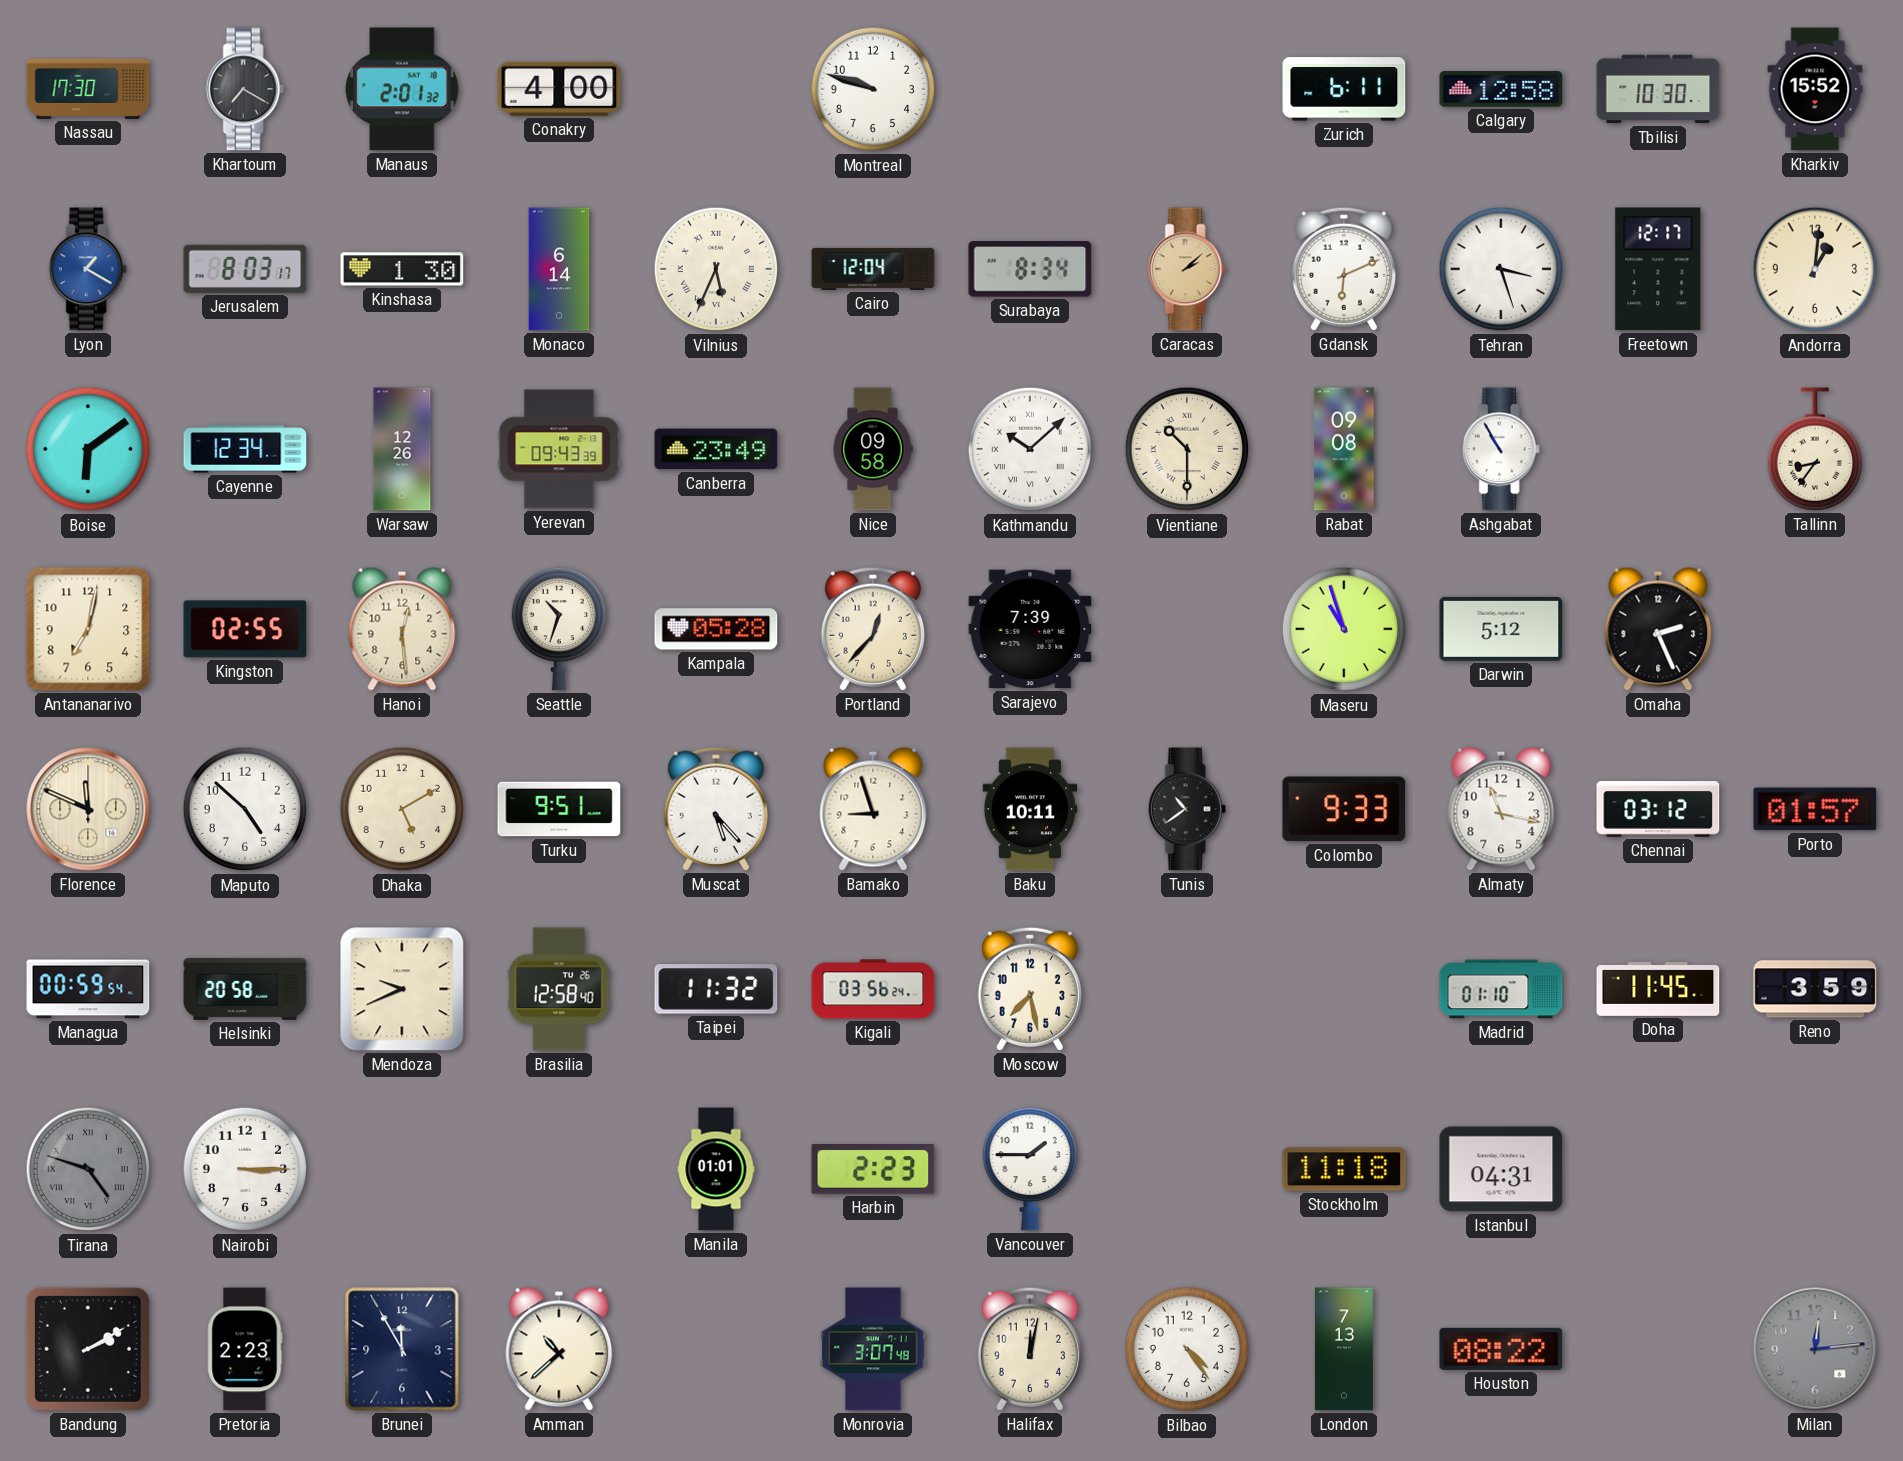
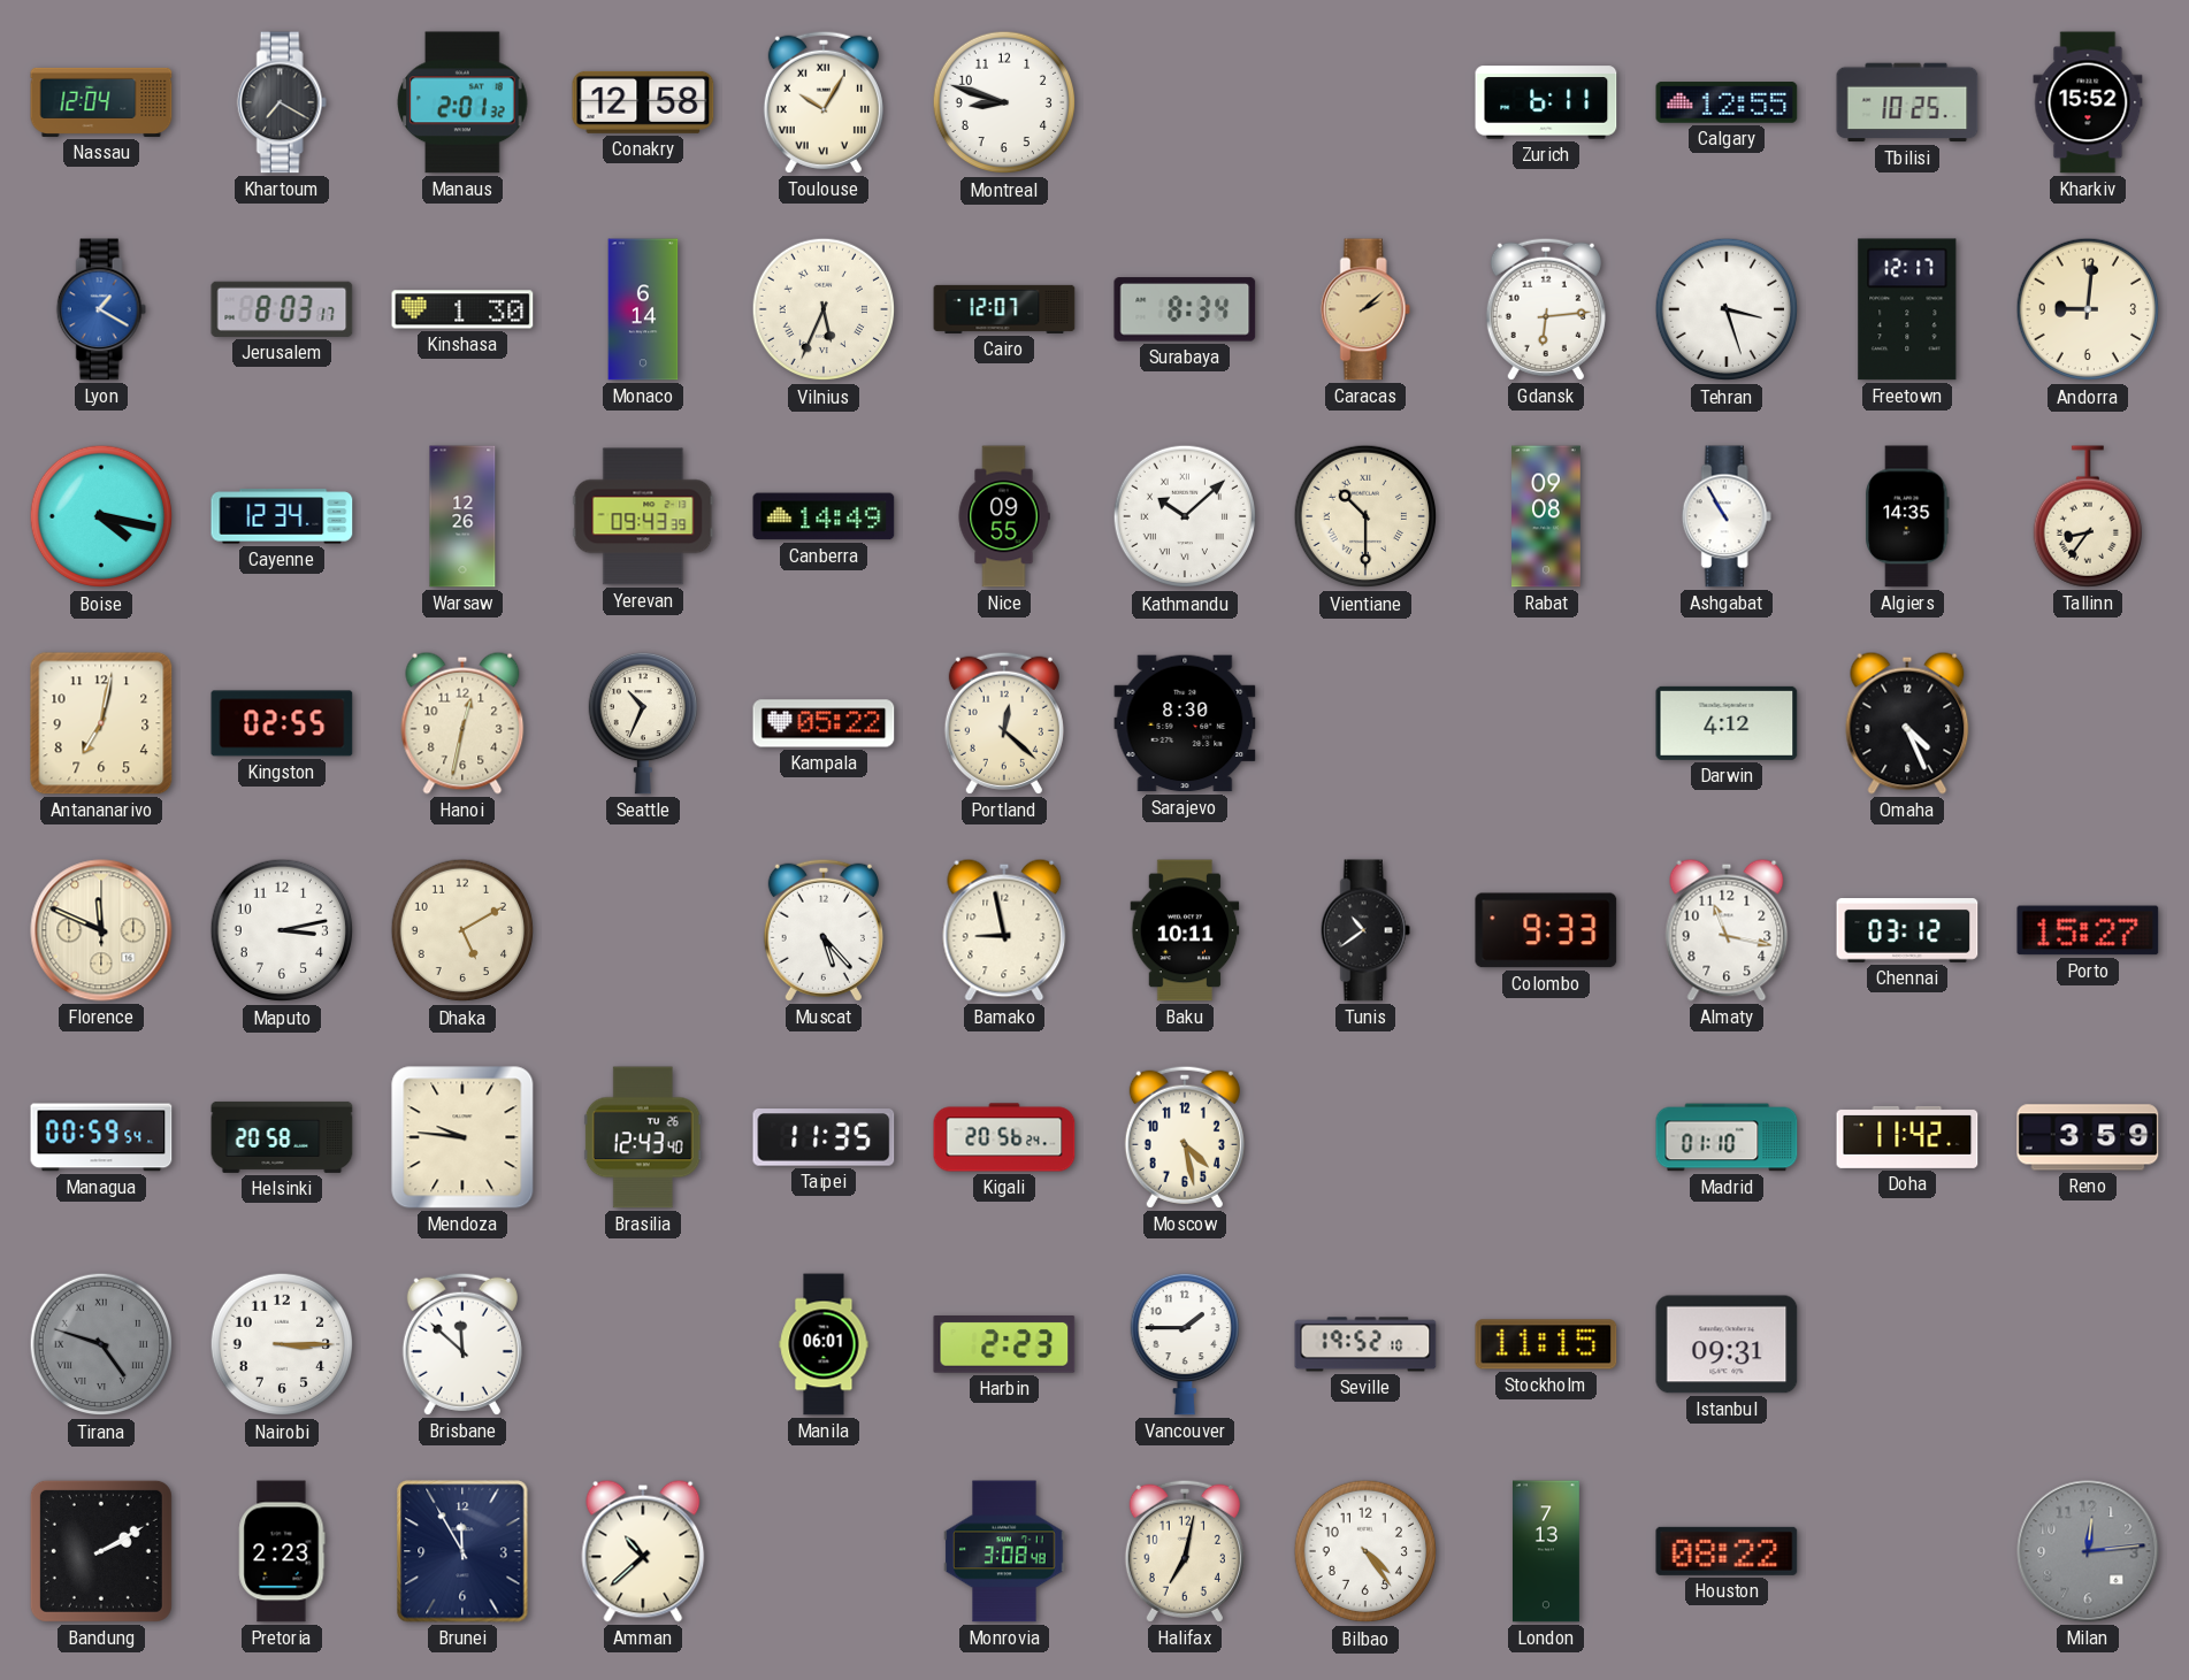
Nassau: 17:30 -> 12:04
Conakry: 4:00 -> 12:58
Toulouse: none -> 10:05
Montreal: 9:48 -> 8:48
Calgary: 12:58 -> 12:55
Tbilisi: 10:30 -> 10:25
Cairo: 12:04 -> 12:07
Gdansk: 6:11 -> 6:14
Andorra: 1:01 -> 9:01
Boise: 6:09 -> 4:17
Canberra: 23:49 -> 14:49
Nice: 09:58 -> 09:55
Algiers: none -> 14:35
Hanoi: 12:29 -> 12:32
Seattle: 10:33 -> 10:34
Kampala: 05:28 -> 05:22
Portland: 12:37 -> 12:22
Sarajevo: 7:39 -> 8:30
Maseru: 10:57 -> none
Darwin: 5:12 -> 4:12
Omaha: 2:26 -> 4:26
Maputo: 4:52 -> 3:13
Turku: 9:51 -> none
Bamako: 8:57 -> 8:58
Porto: 01:57 -> 15:27
Mendoza: 9:41 -> 9:46
Brasilia: 12:58 -> 12:43
Taipei: 11:32 -> 11:35
Kigali: 03:56 -> 20:56
Moscow: 7:28 -> 4:28
Doha: 11:45 -> 11:42
Brisbane: none -> 11:52
Manila: 01:01 -> 06:01
Seville: none -> 19:52
Stockholm: 11:18 -> 11:15
Istanbul: 04:31 -> 09:31
Monrovia: 3:07 -> 3:08
Halifax: 12:02 -> 7:02
